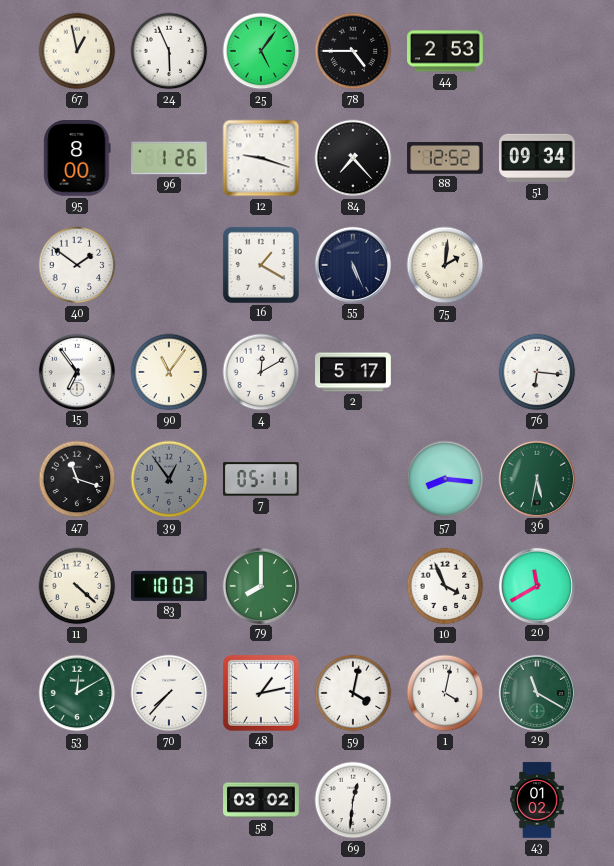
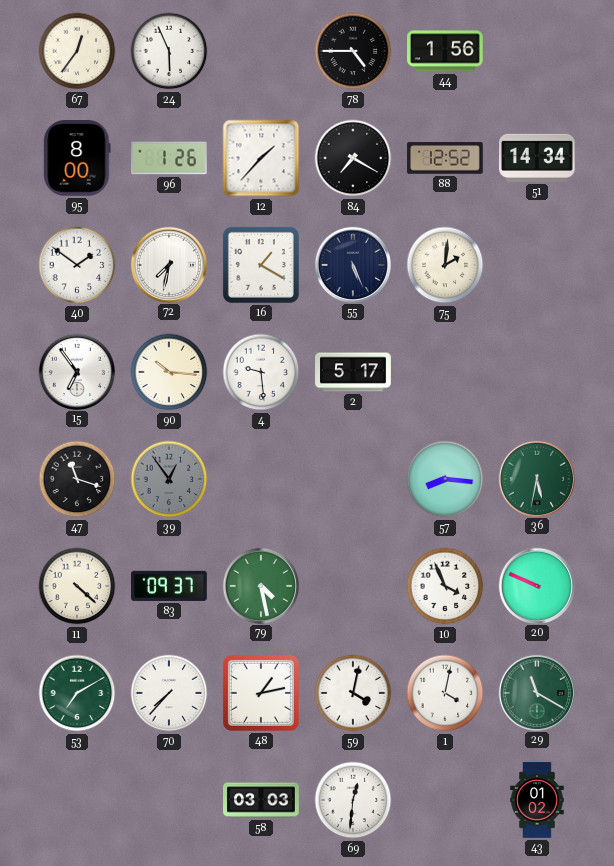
67: 12:58 -> 12:36
25: 5:06 -> none
44: 2:53 -> 1:56
12: 9:18 -> 1:37
84: 7:23 -> 7:20
51: 09:34 -> 14:34
72: none -> 7:32
90: 11:06 -> 10:16
4: 12:10 -> 9:29
76: 6:16 -> none
7: 05:11 -> none
83: 10:03 -> 09:37
79: 8:00 -> 4:28
20: 11:40 -> 9:49
53: 12:10 -> 7:10
58: 03:02 -> 03:03
